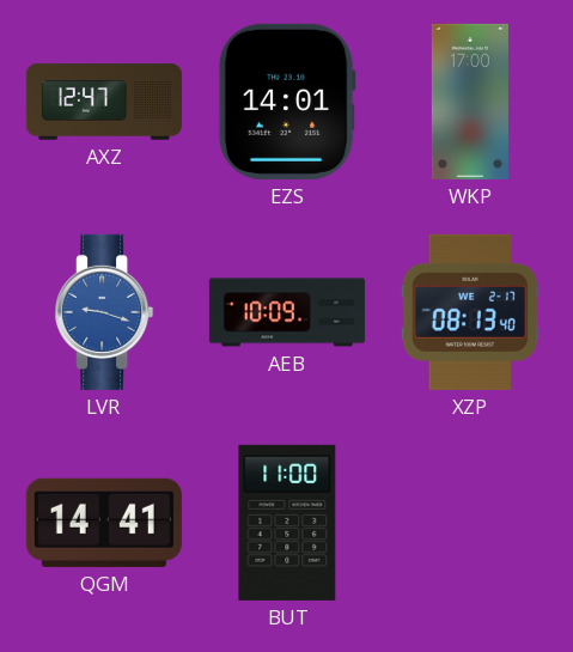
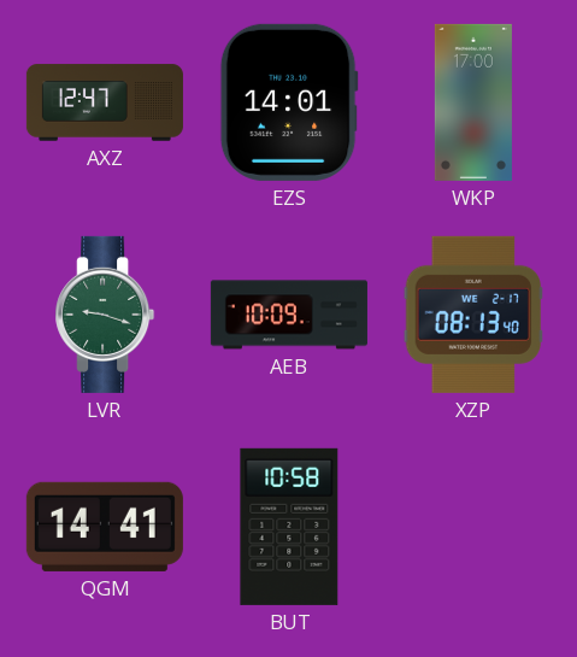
LVR dial: blue -> green
BUT: 11:00 -> 10:58
